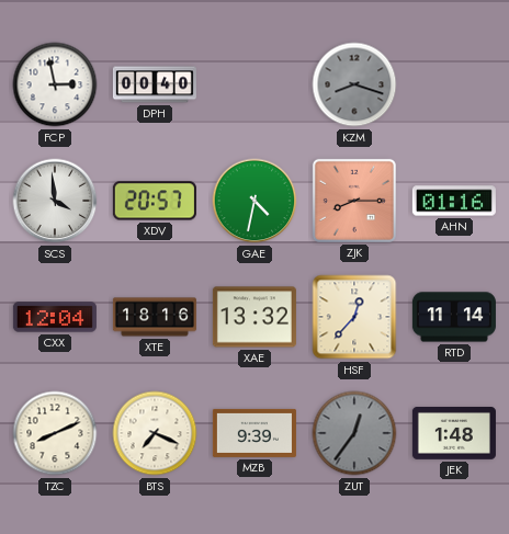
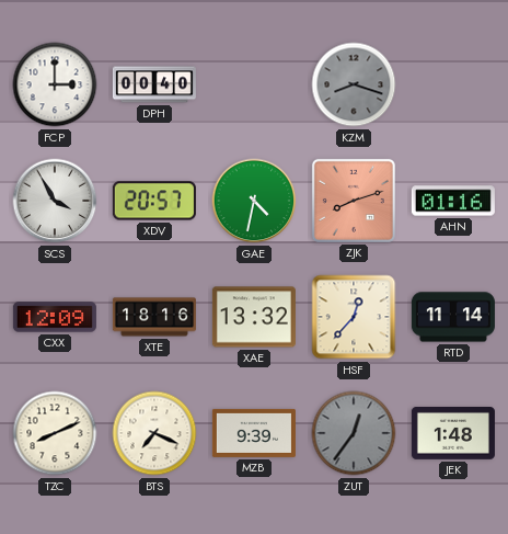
FCP: 2:58 -> 3:00
SCS: 3:59 -> 3:55
ZJK: 8:15 -> 8:12
CXX: 12:04 -> 12:09
